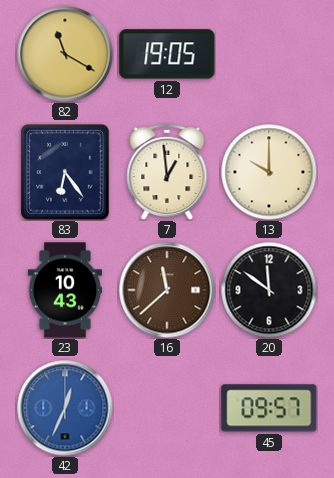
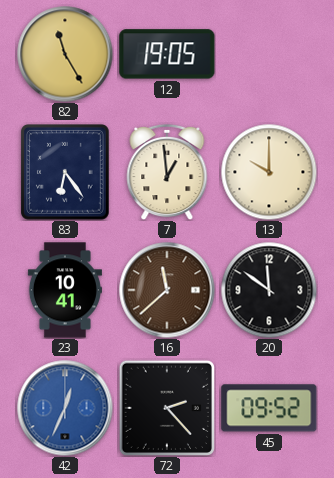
82: 11:20 -> 11:25
23: 10:43 -> 10:41
72: none -> 2:23
45: 09:57 -> 09:52
